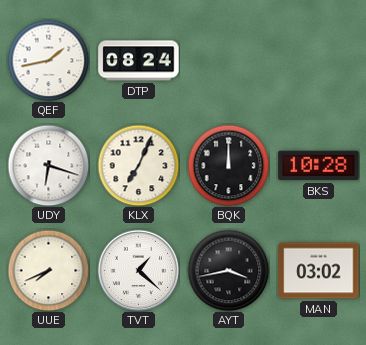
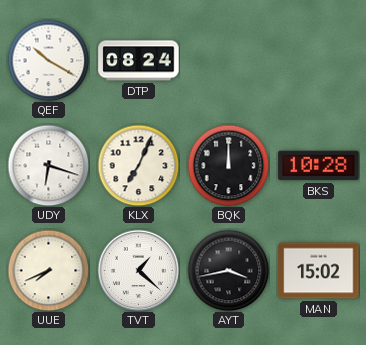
QEF: 1:43 -> 10:20
MAN: 03:02 -> 15:02
